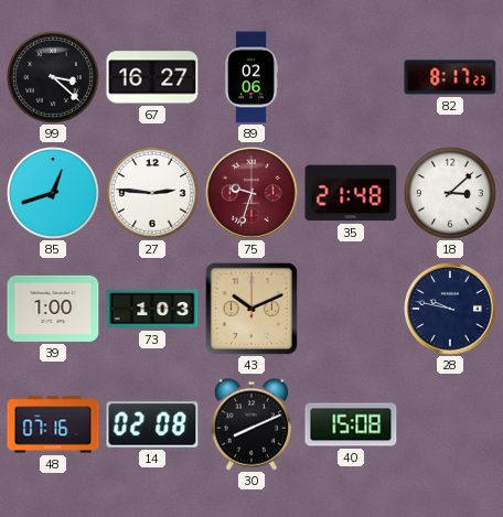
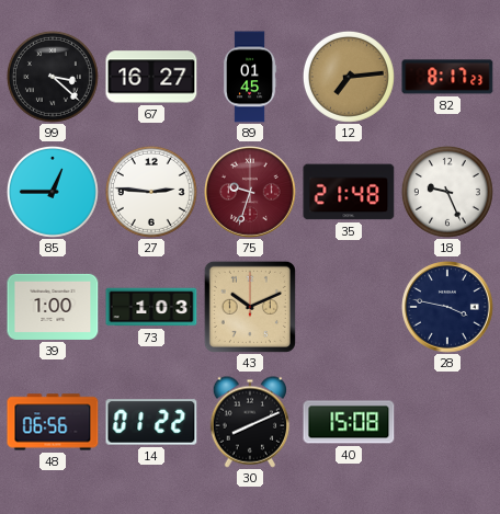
89: 02:06 -> 01:45
12: none -> 7:14
85: 12:42 -> 12:45
18: 3:08 -> 9:26
28: 9:47 -> 3:47
48: 07:16 -> 06:56
14: 02:08 -> 01:22
